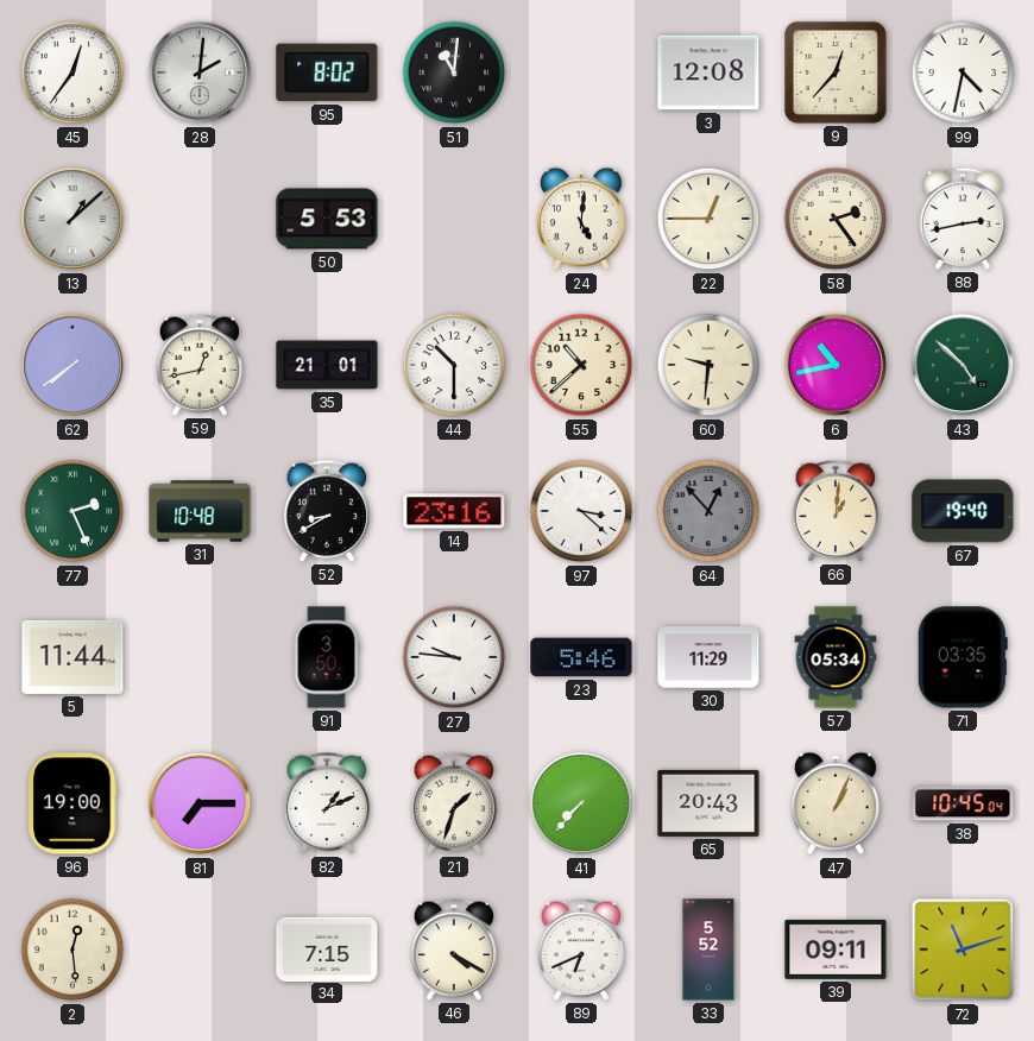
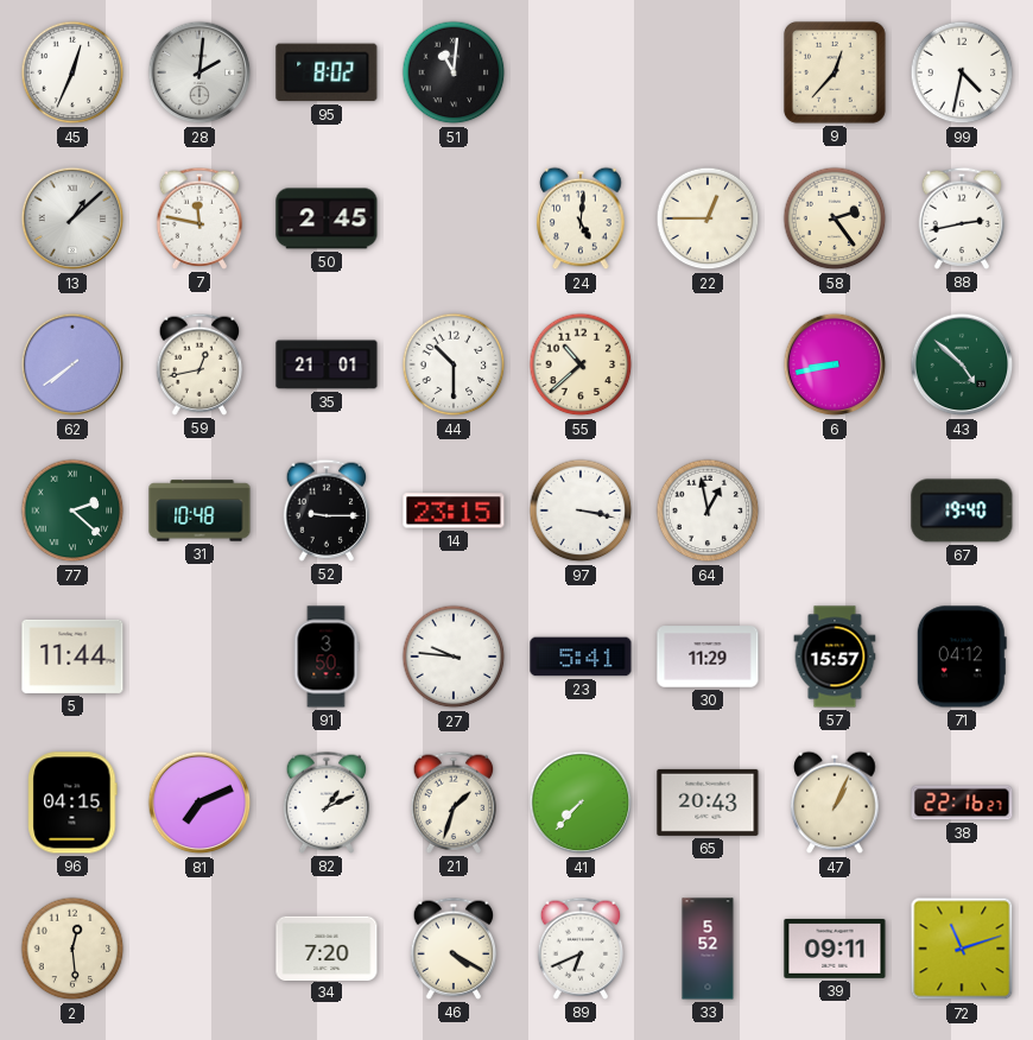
45: 12:36 -> 12:34
3: 12:08 -> none
7: none -> 11:47
50: 5:53 -> 2:45
60: 9:31 -> none
6: 10:43 -> 8:43
77: 2:26 -> 2:22
52: 8:40 -> 9:15
14: 23:16 -> 23:15
97: 3:22 -> 3:17
64: 12:53 -> 12:58
64 dial: grey -> white
66: 1:01 -> none
23: 5:46 -> 5:41
57: 05:34 -> 15:57
71: 03:35 -> 04:12
96: 19:00 -> 04:15
81: 7:15 -> 7:11
38: 10:45 -> 22:16
34: 7:15 -> 7:20
